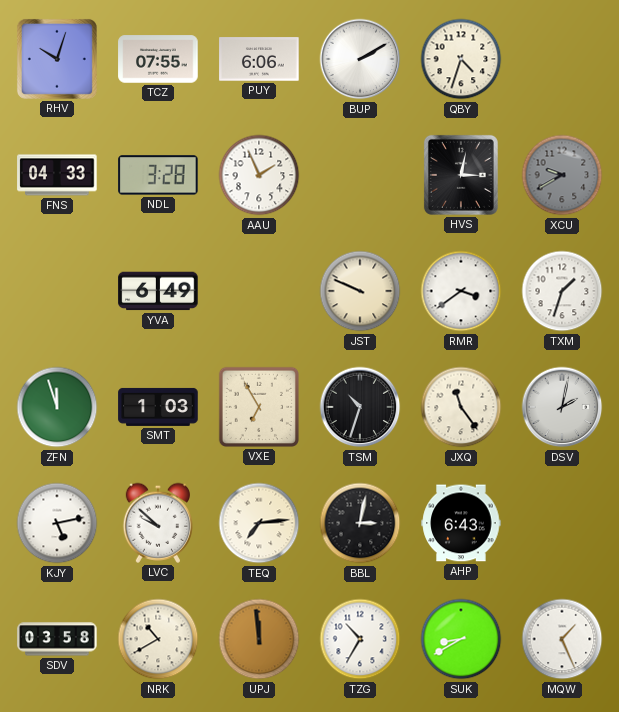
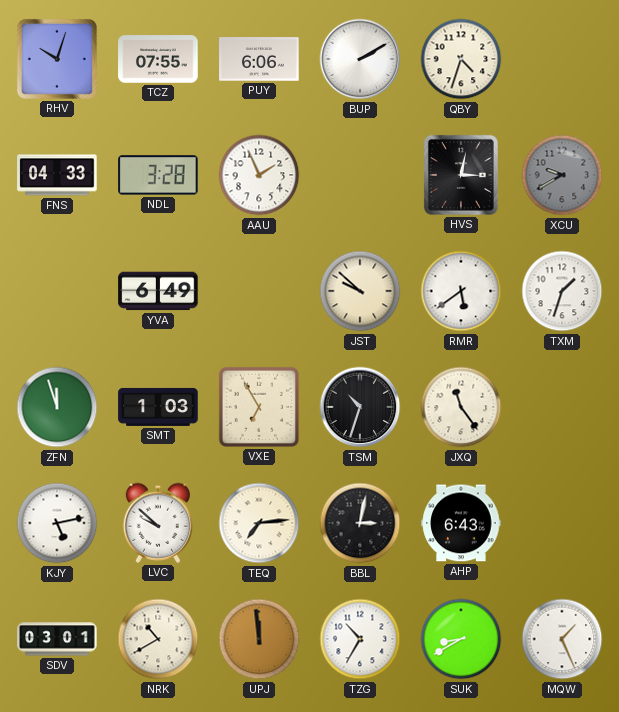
JST: 9:49 -> 9:52
RMR: 3:39 -> 5:39
DSV: 2:02 -> none
SDV: 03:58 -> 03:01
